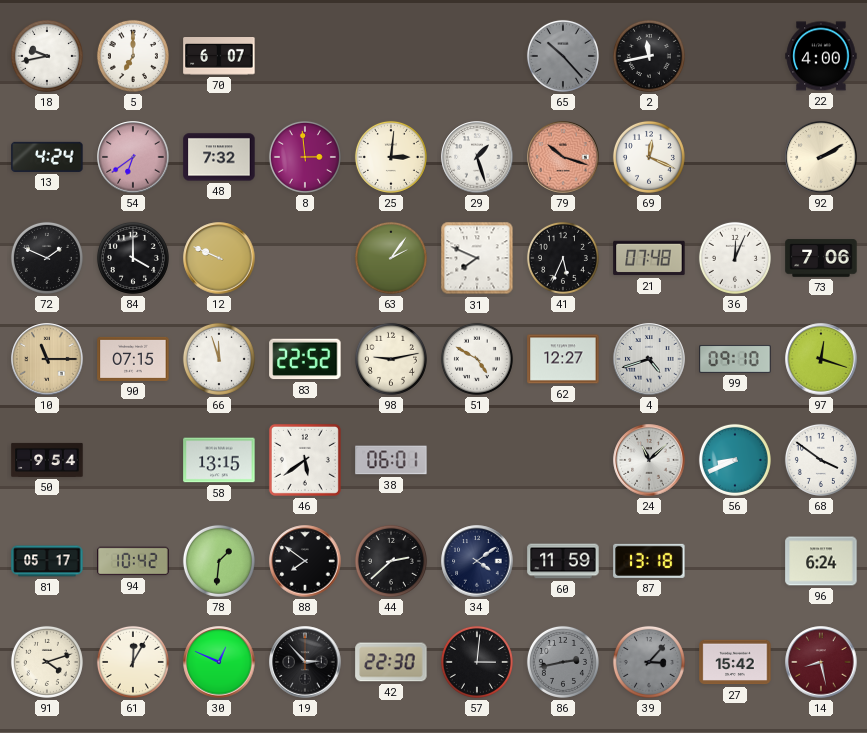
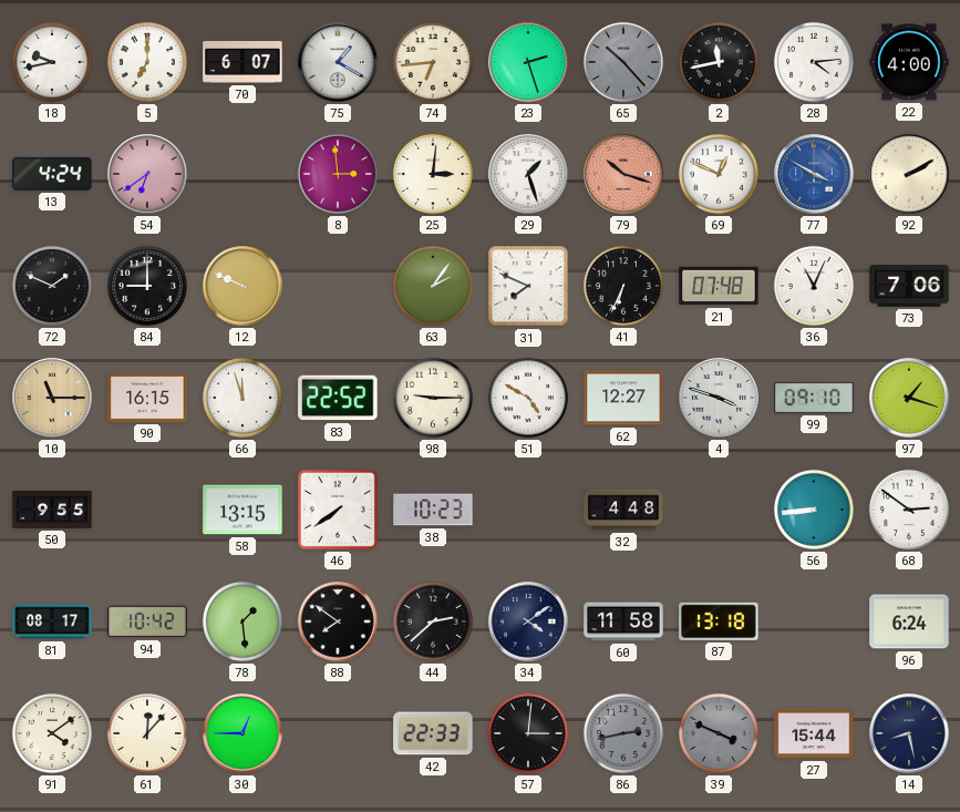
75: none -> 1:20
74: none -> 6:44
23: none -> 2:27
28: none -> 4:14
48: 7:32 -> none
69: 12:19 -> 12:49
77: none -> 3:50
84: 4:00 -> 9:00
41: 5:34 -> 6:34
36: 12:04 -> 11:04
90: 07:15 -> 16:15
98: 9:13 -> 9:15
4: 4:42 -> 3:48
97: 12:18 -> 1:18
50: 9:54 -> 9:55
46: 5:39 -> 7:39
38: 06:01 -> 10:23
32: none -> 4:48
24: 11:08 -> none
56: 8:41 -> 8:44
68: 3:51 -> 2:51
81: 05:17 -> 08:17
78: 1:31 -> 1:29
60: 11:59 -> 11:58
91: 4:12 -> 4:09
61: 12:05 -> 12:07
30: 12:49 -> 12:45
19: 2:53 -> none
42: 22:30 -> 22:33
39: 3:07 -> 3:49
27: 15:42 -> 15:44
14 dial: burgundy -> navy
